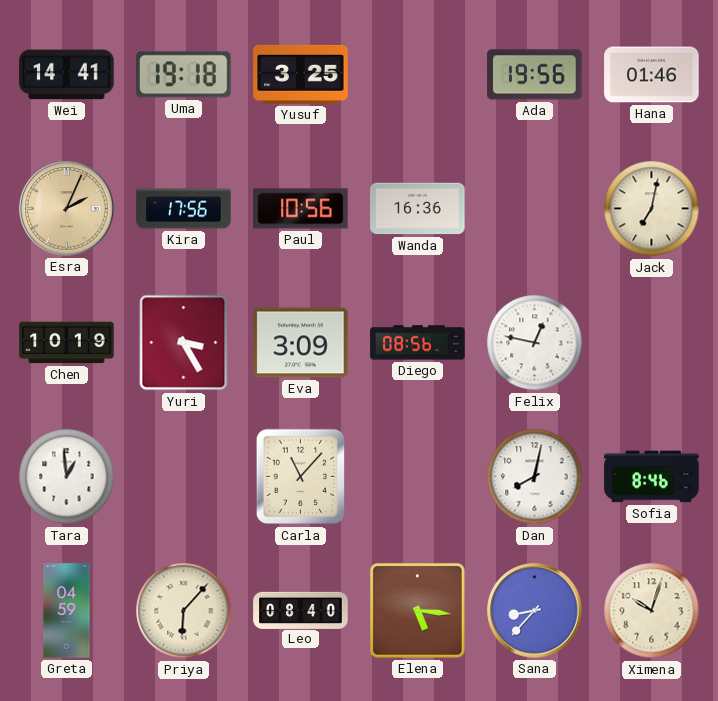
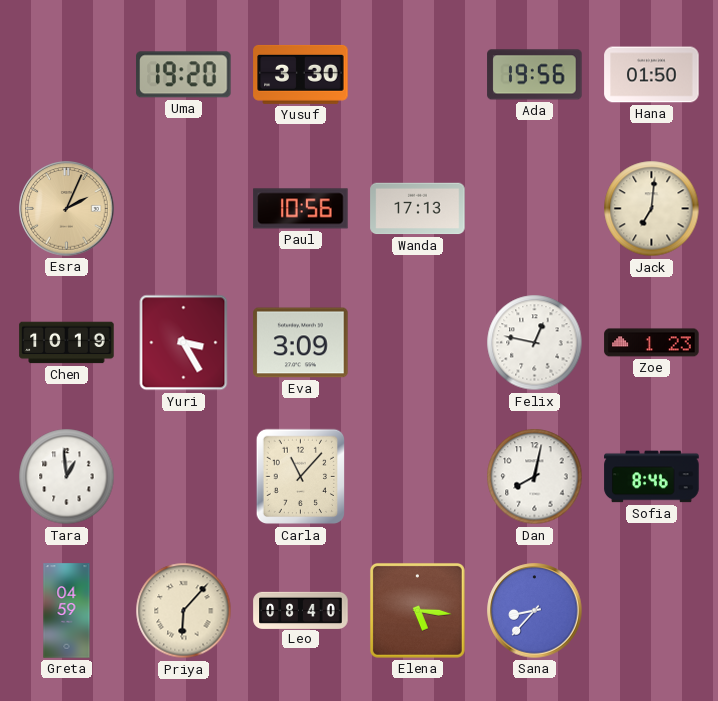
Wei: 14:41 -> none
Uma: 19:18 -> 19:20
Yusuf: 3:25 -> 3:30
Hana: 01:46 -> 01:50
Kira: 17:56 -> none
Wanda: 16:36 -> 17:13
Jack: 7:02 -> 7:01
Diego: 08:56 -> none
Zoe: none -> 1:23
Ximena: 10:03 -> none
